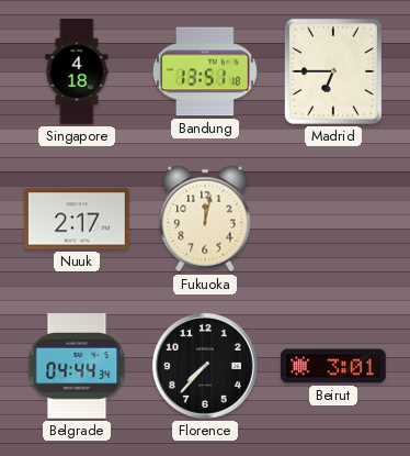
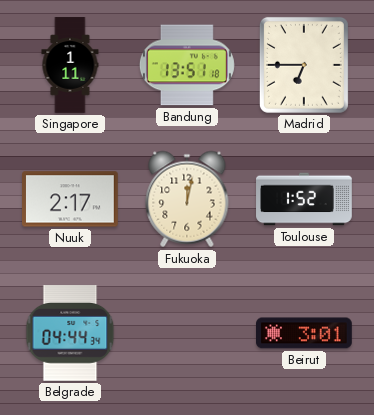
Singapore: 4:18 -> 1:11
Toulouse: none -> 1:52
Florence: 7:37 -> none
